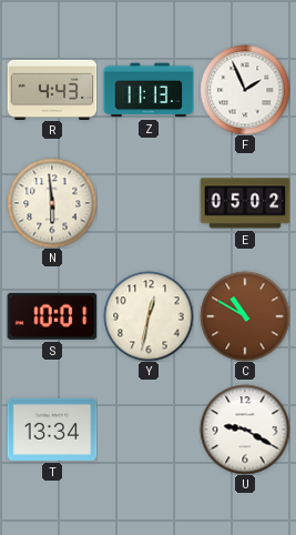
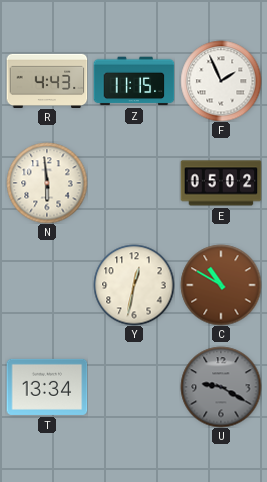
Z: 11:13 -> 11:15
S: 10:01 -> none
U dial: white -> grey
